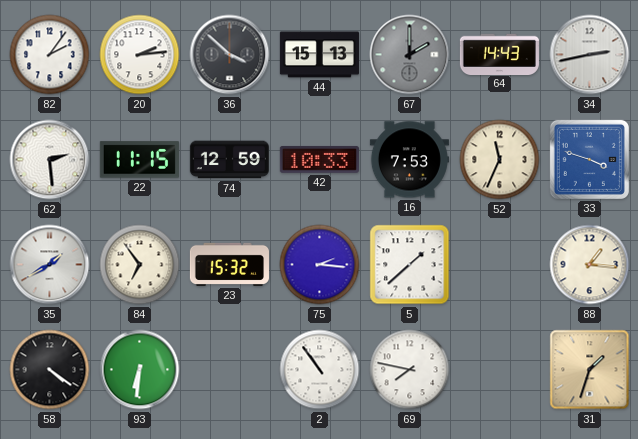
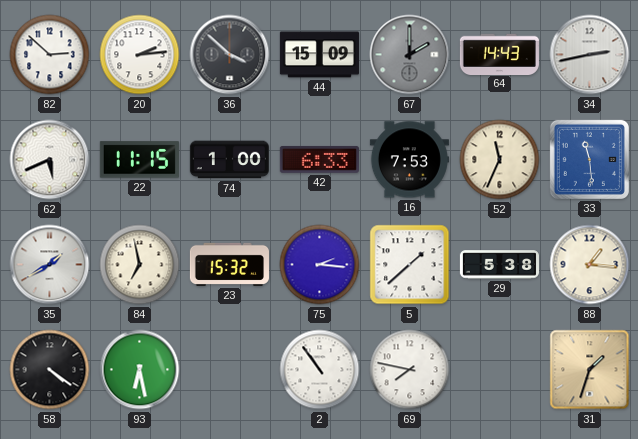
82: 2:06 -> 2:52
44: 15:13 -> 15:09
62: 2:29 -> 5:41
74: 12:59 -> 1:00
42: 10:33 -> 6:33
33: 3:48 -> 11:29
84: 6:54 -> 6:58
29: none -> 5:38
93: 6:31 -> 6:28
